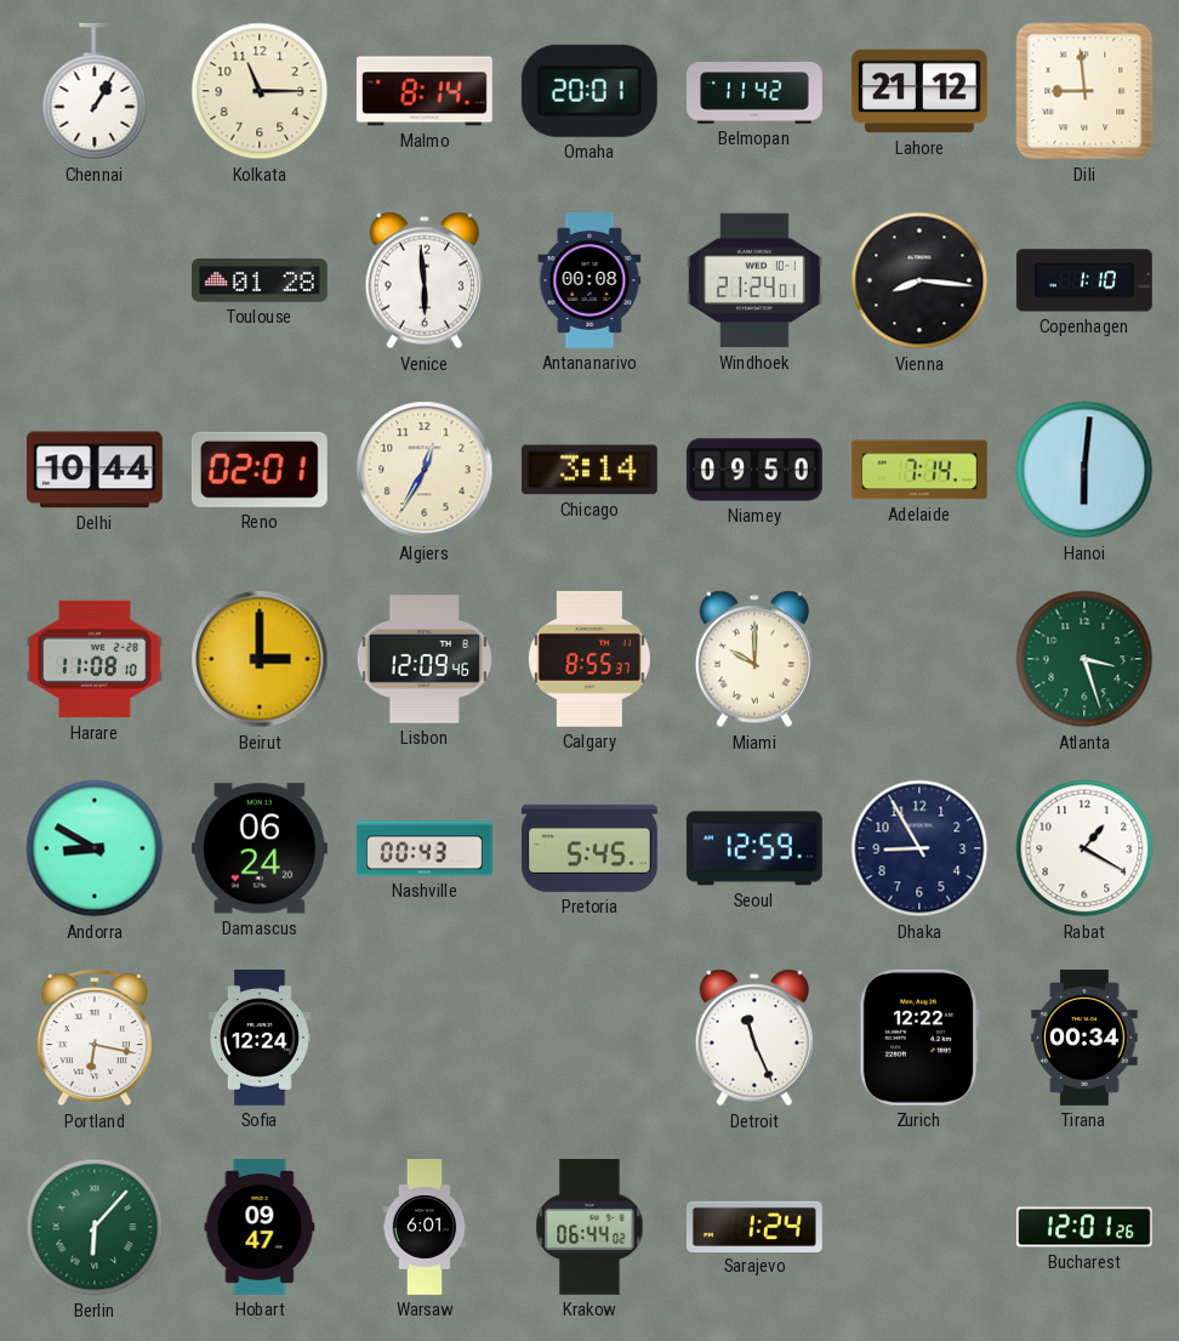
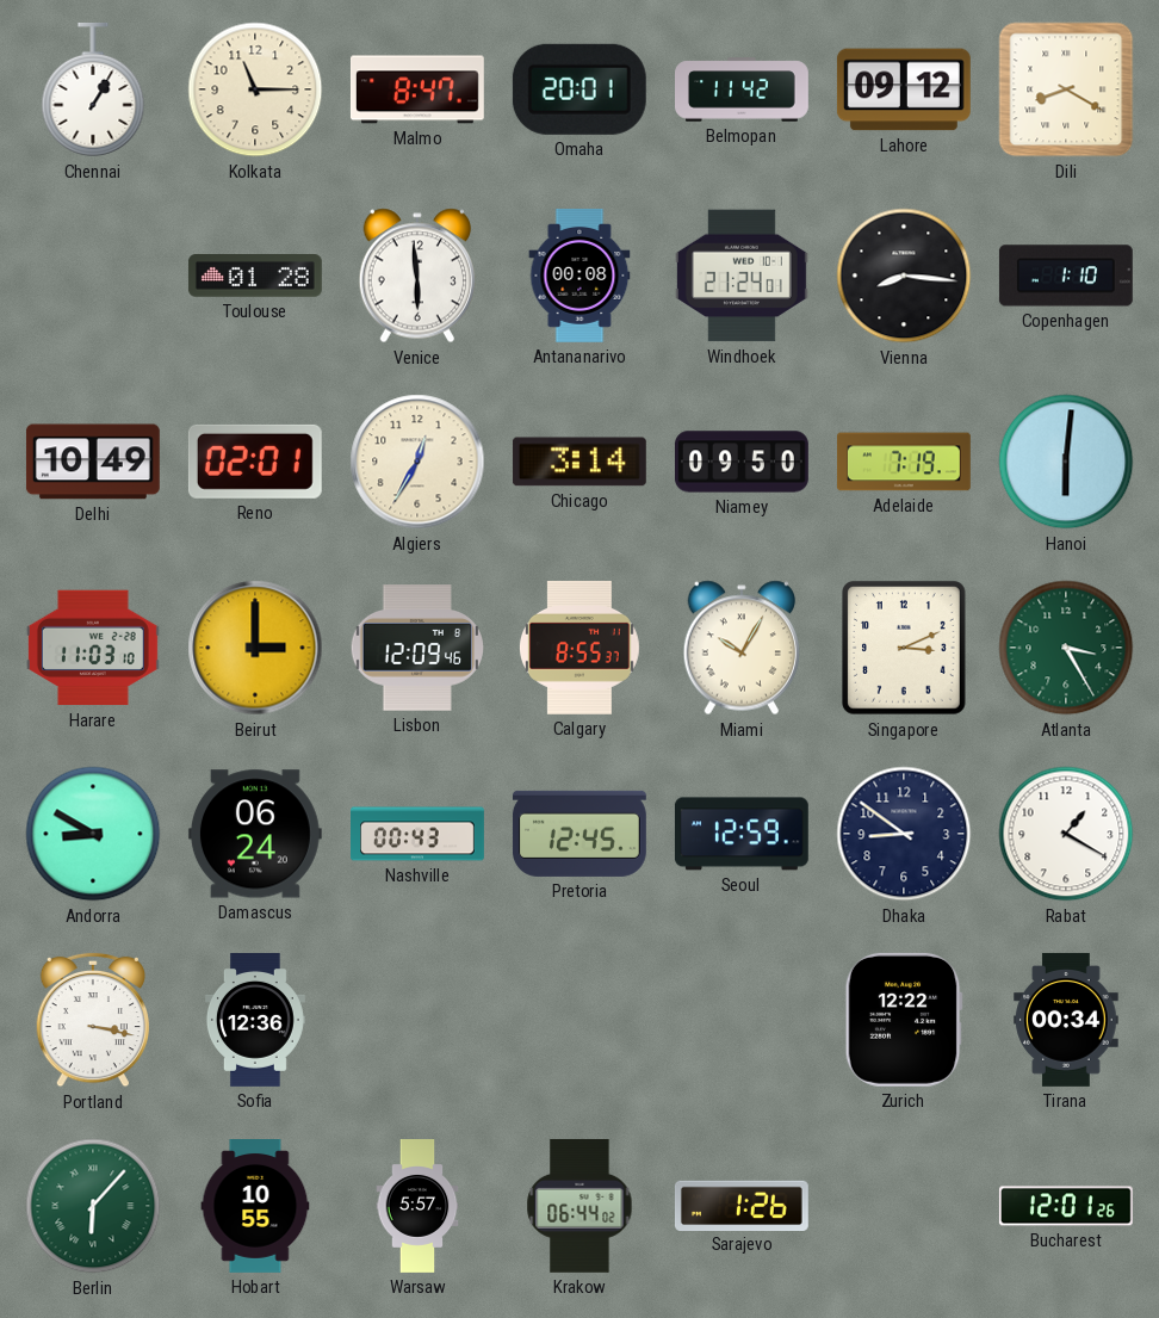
Malmo: 8:14 -> 8:47
Lahore: 21:12 -> 09:12
Dili: 8:59 -> 8:20
Delhi: 10:44 -> 10:49
Adelaide: 7:14 -> 7:19
Harare: 11:08 -> 11:03
Miami: 10:00 -> 10:05
Singapore: none -> 3:11
Atlanta: 3:27 -> 3:25
Pretoria: 5:45 -> 12:45
Dhaka: 8:55 -> 8:51
Portland: 6:17 -> 3:17
Sofia: 12:24 -> 12:36
Detroit: 11:26 -> none
Hobart: 09:47 -> 10:55
Warsaw: 6:01 -> 5:57
Sarajevo: 1:24 -> 1:26
